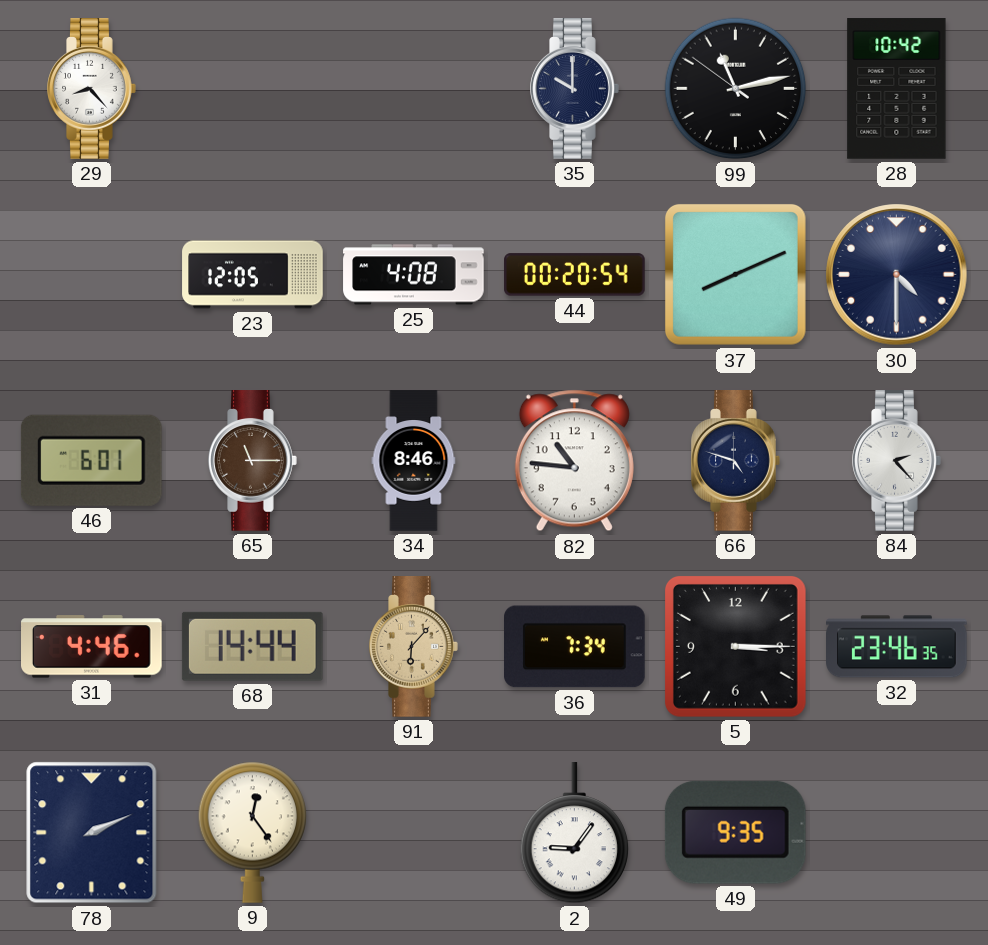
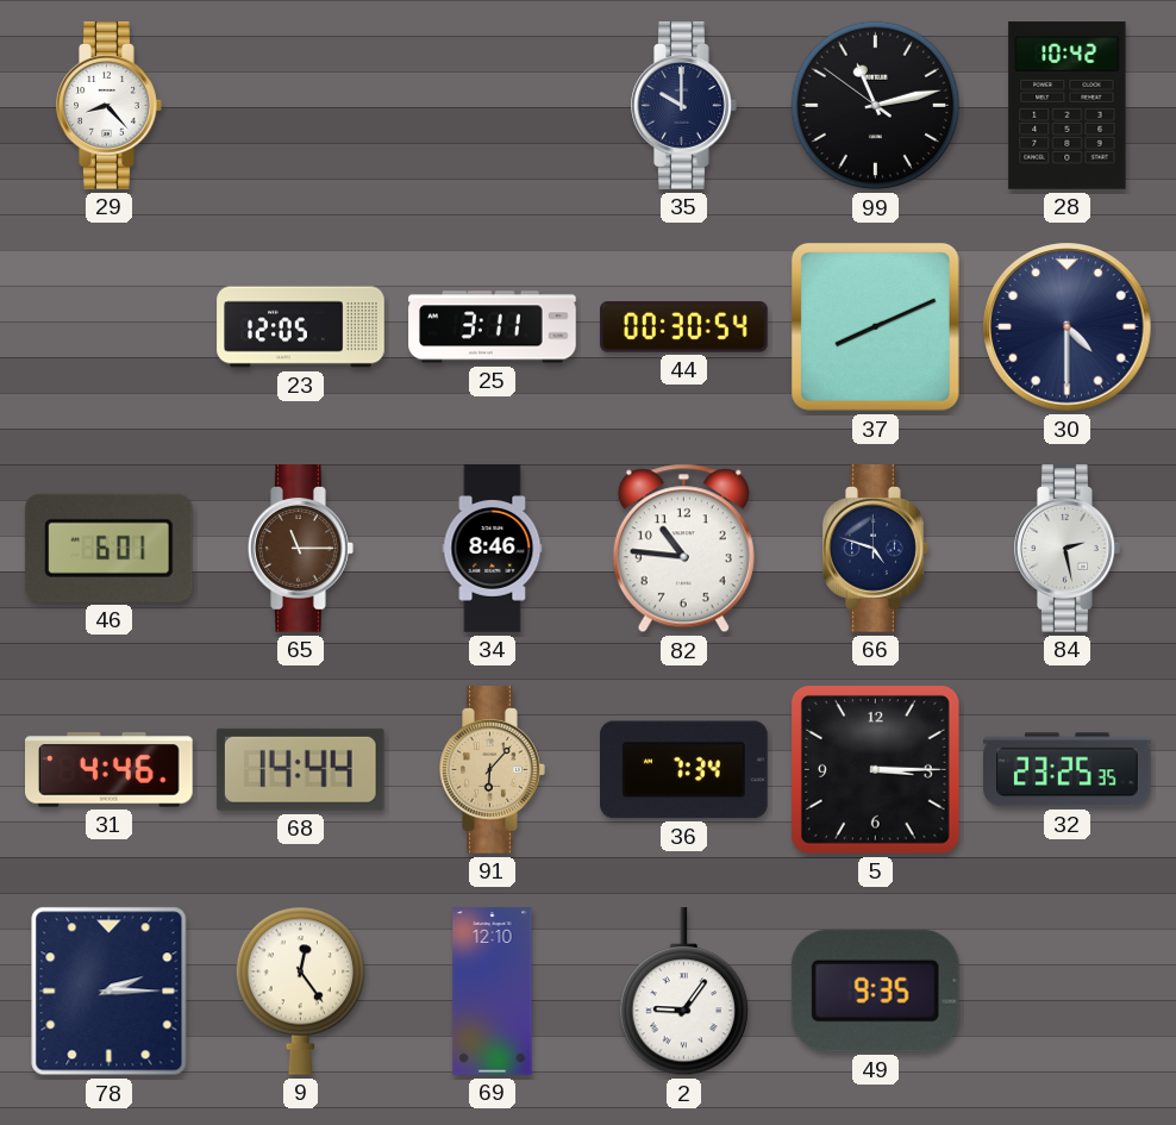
25: 4:08 -> 3:11
44: 00:20 -> 00:30
84: 2:23 -> 2:28
32: 23:46 -> 23:25
78: 2:11 -> 2:15
69: none -> 12:10
